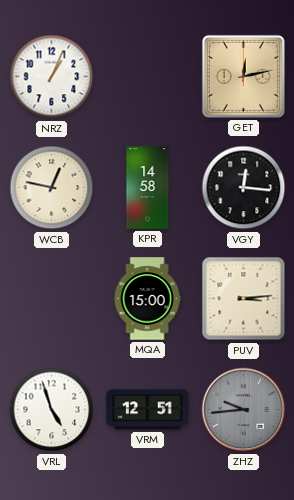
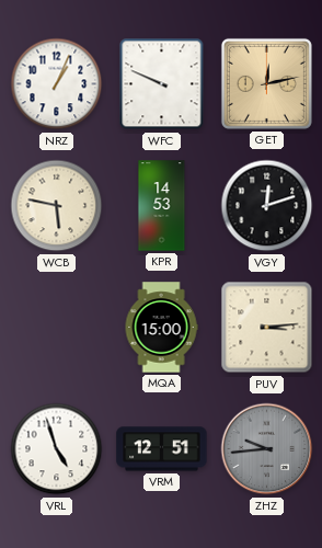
WFC: none -> 9:49
WCB: 12:47 -> 5:47
KPR: 14:58 -> 14:53
VGY: 12:16 -> 12:12
